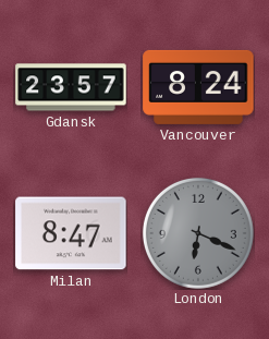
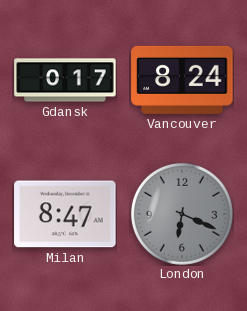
Gdansk: 23:57 -> 0:17
